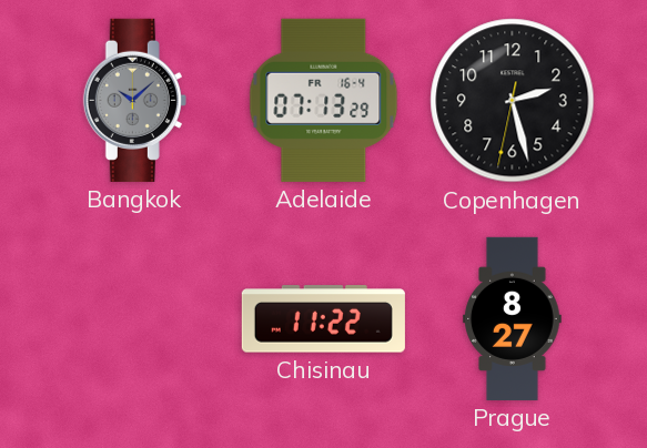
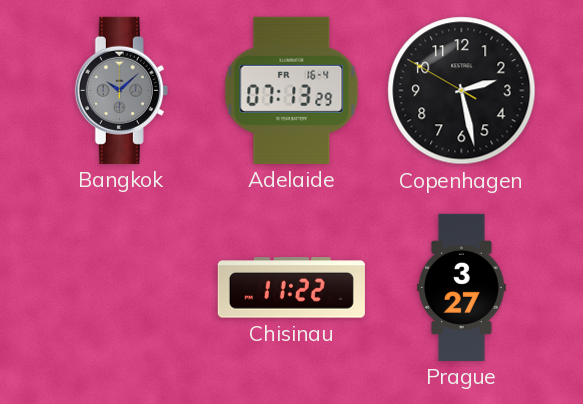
Copenhagen: 2:27:32 -> 2:27:50
Prague: 8:27 -> 3:27
